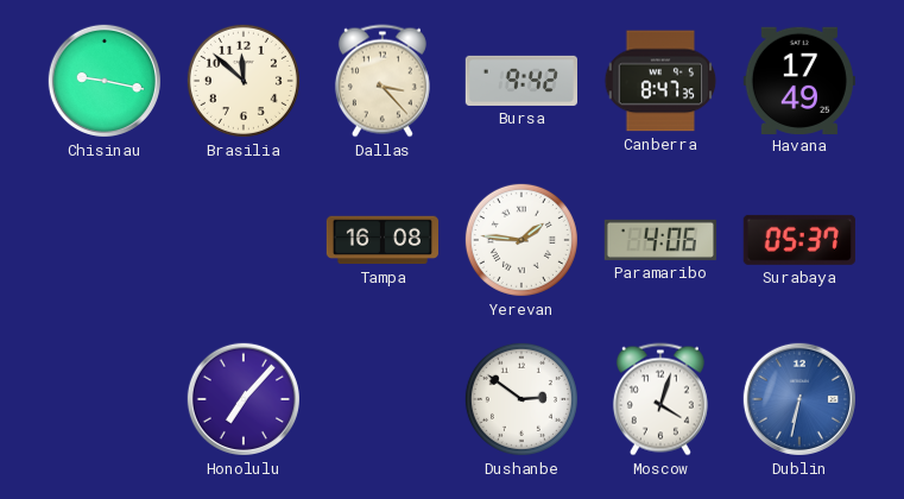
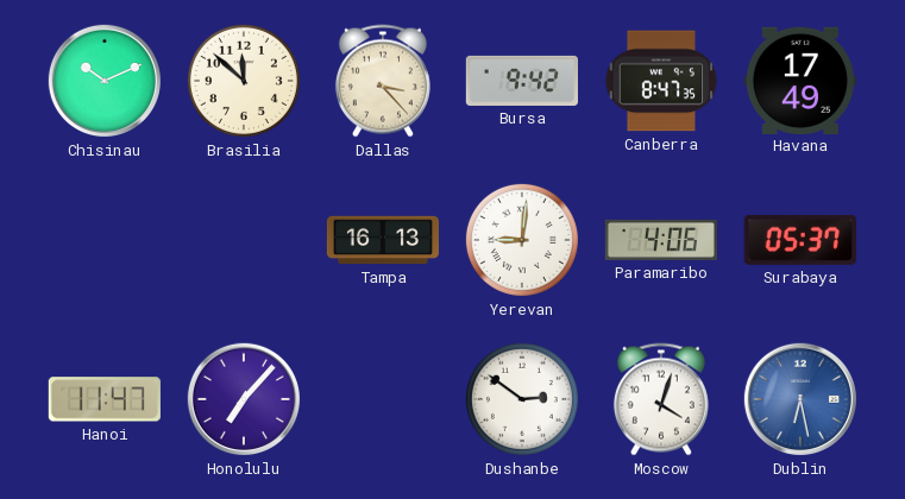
Chisinau: 9:17 -> 10:11
Tampa: 16:08 -> 16:13
Yerevan: 1:46 -> 9:01
Hanoi: none -> 11:47
Dublin: 6:32 -> 6:28
